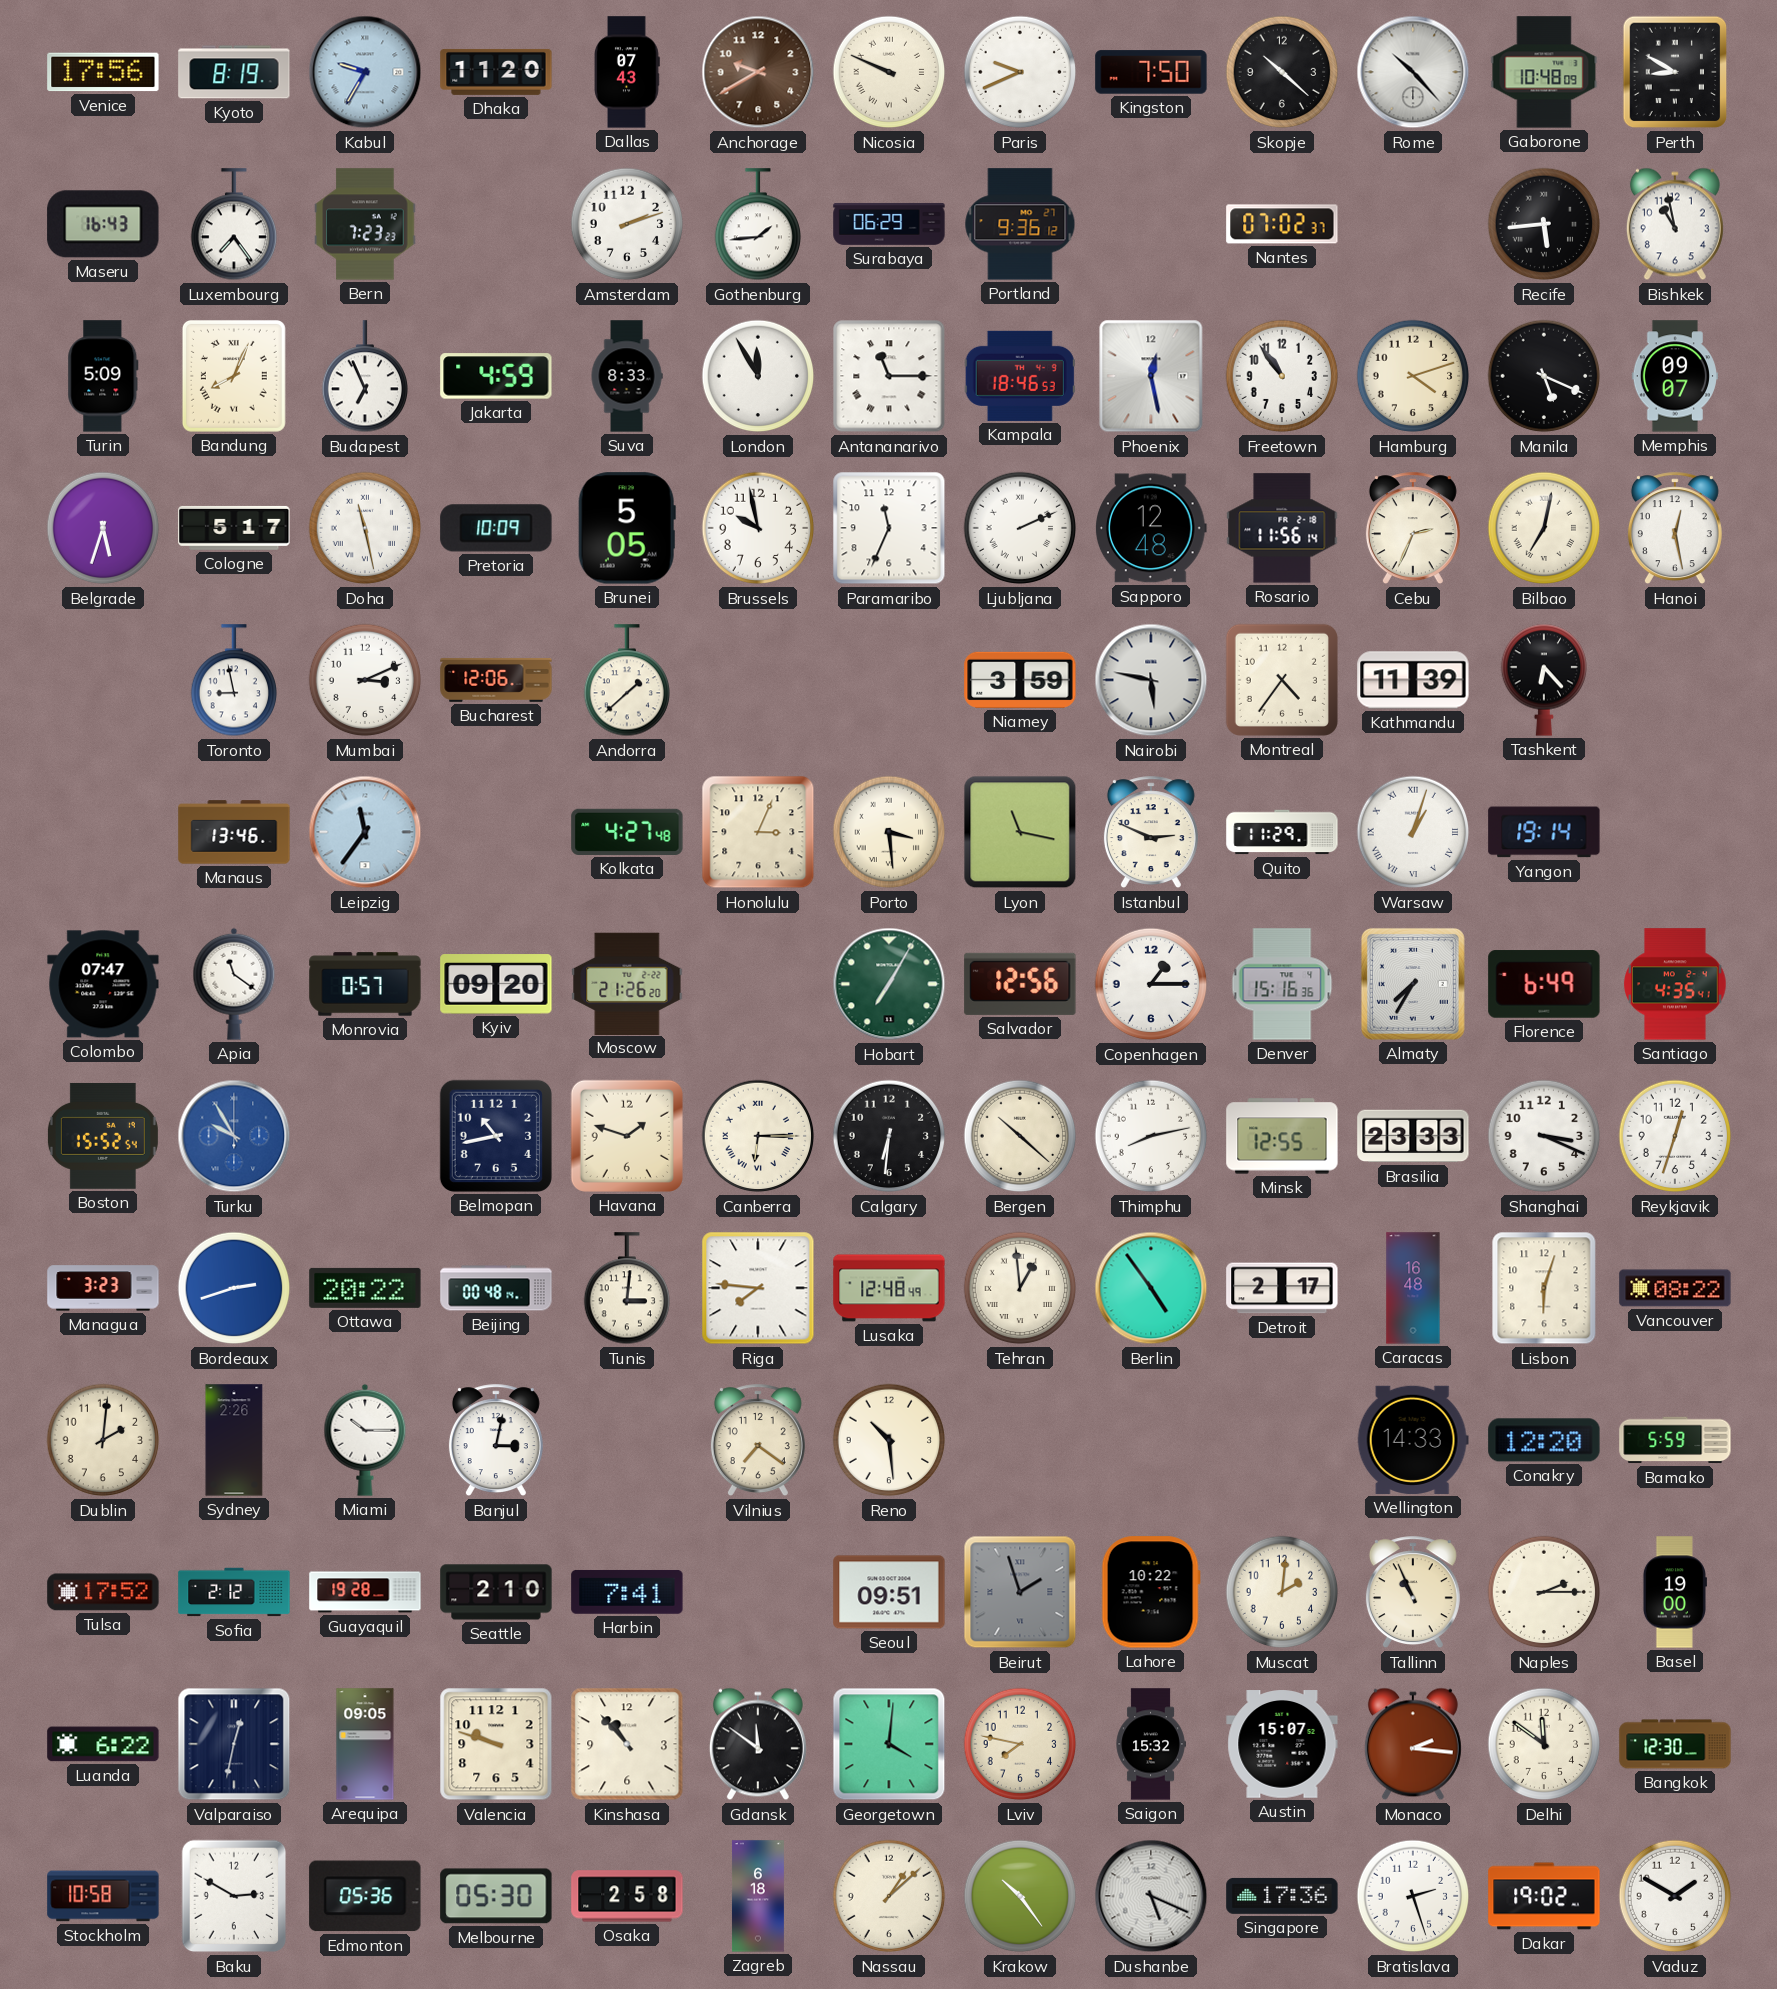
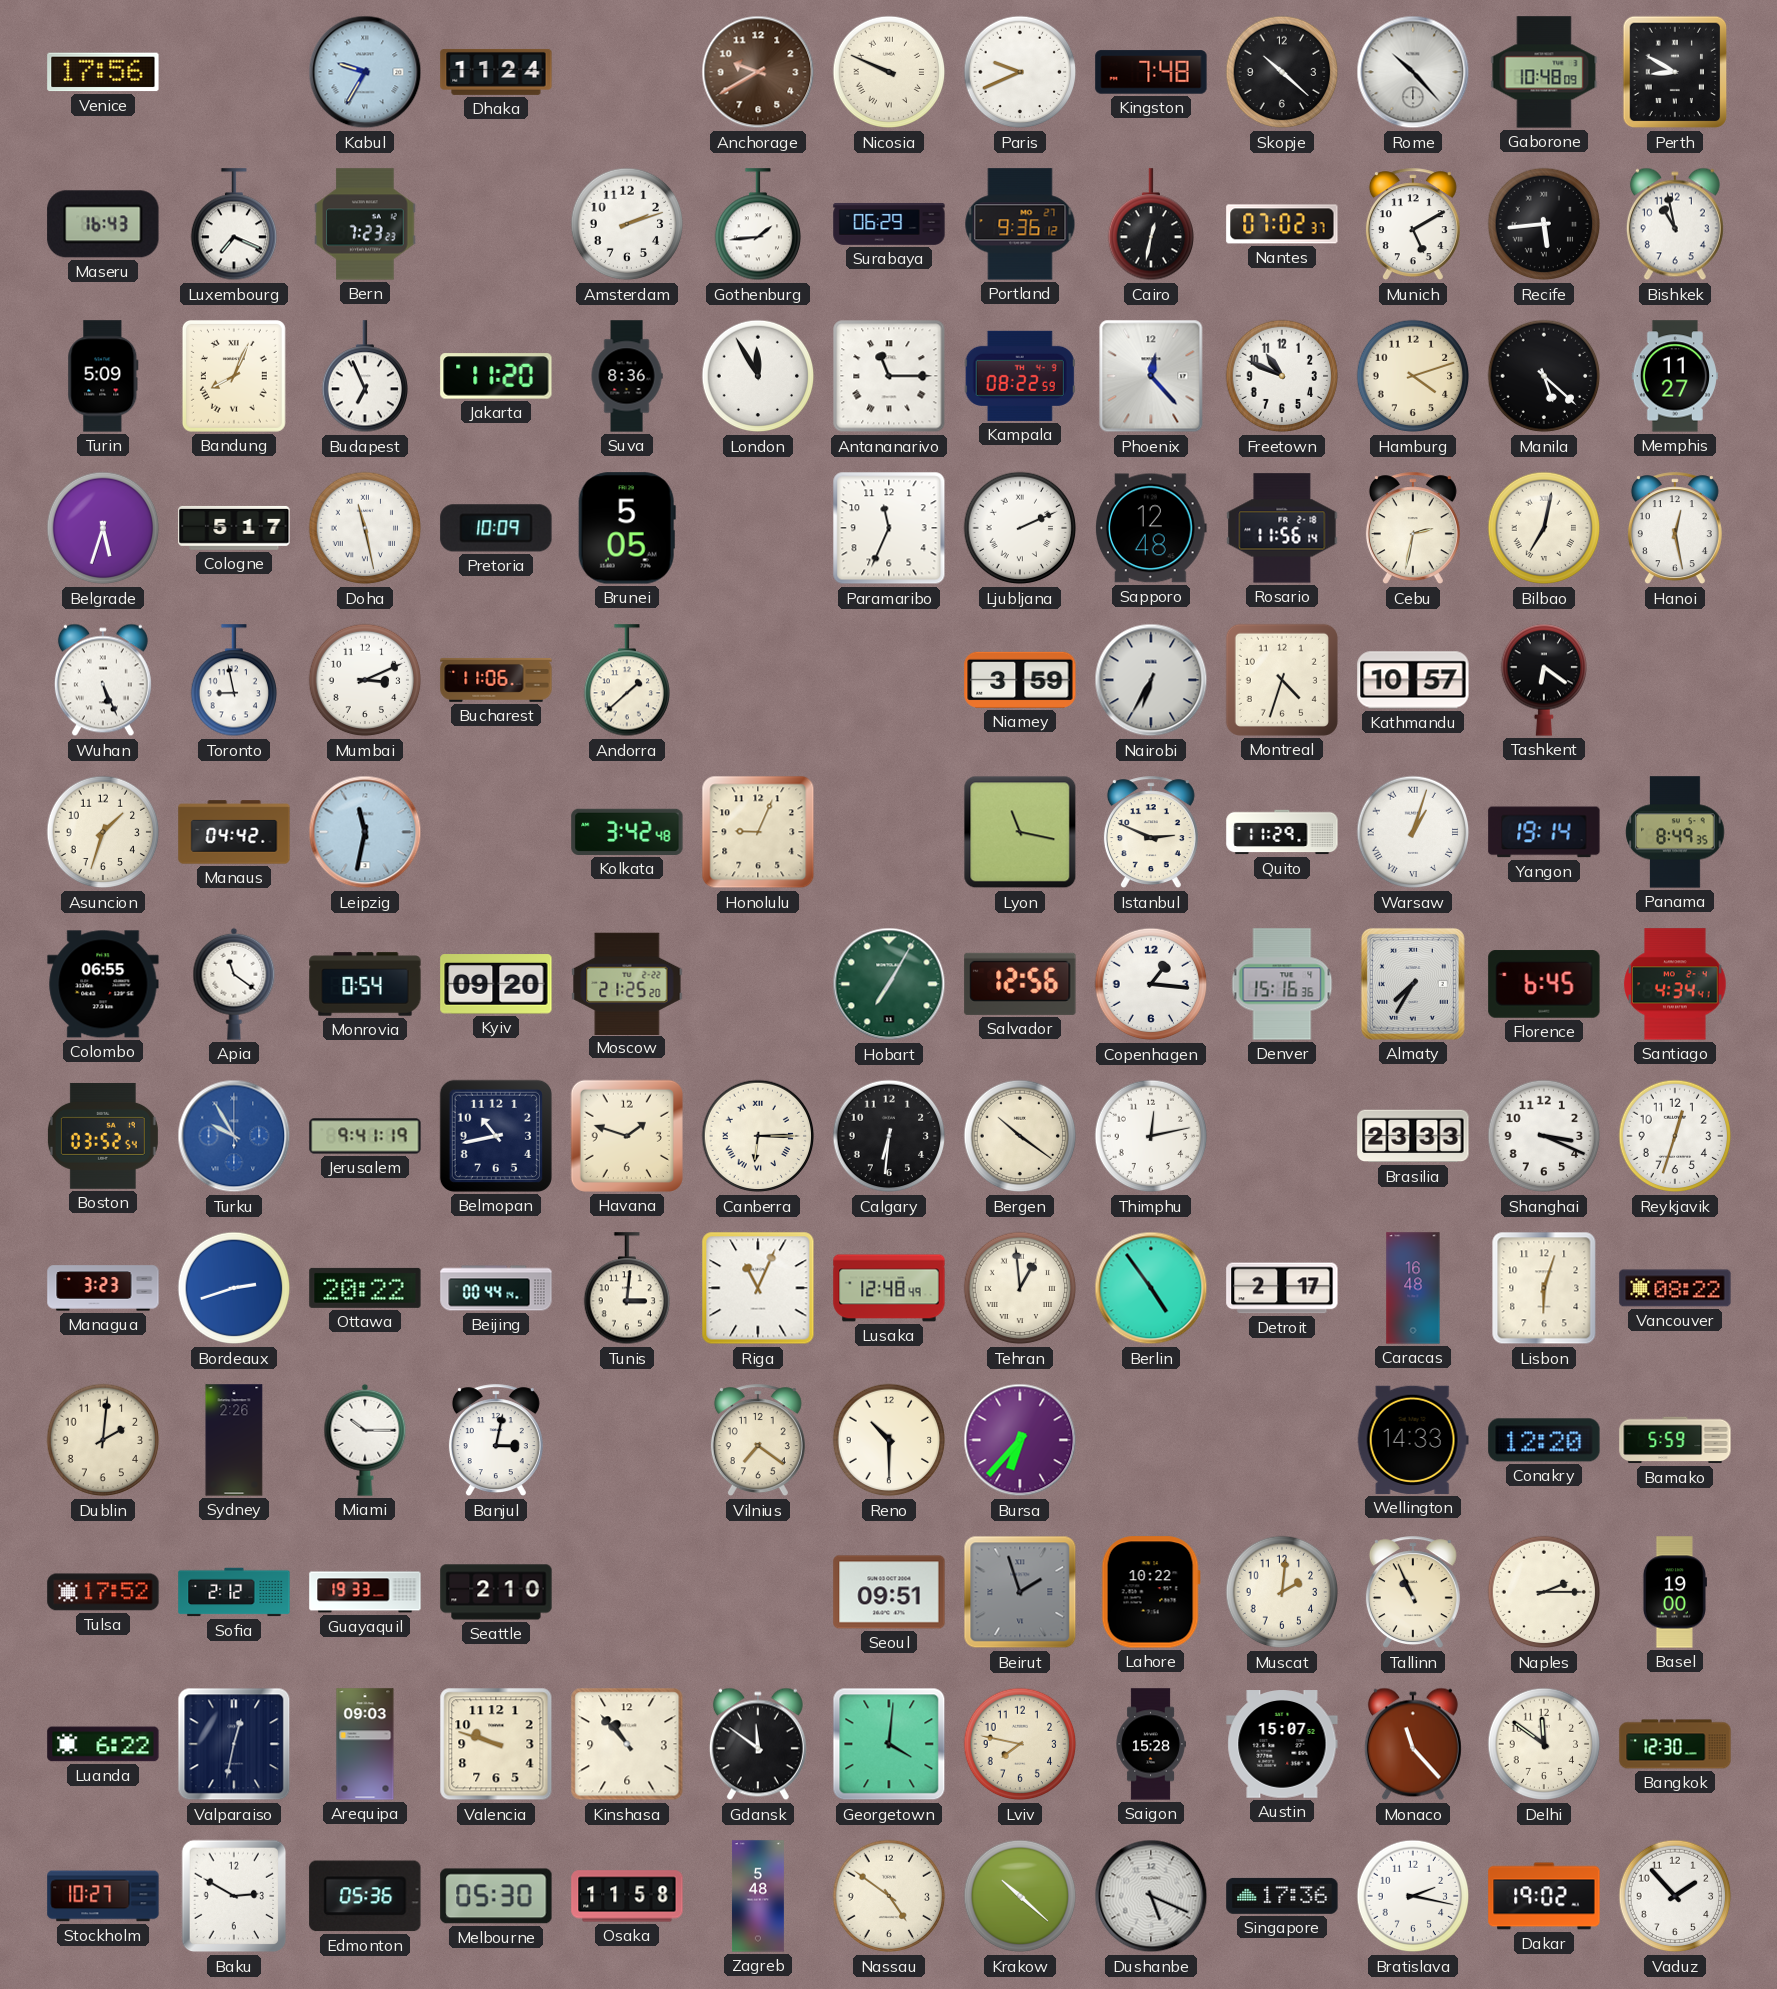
Kyoto: 8:19 -> none
Dhaka: 11:20 -> 11:24
Dallas: 07:43 -> none
Kingston: 7:50 -> 7:48
Luxembourg: 7:24 -> 7:19
Cairo: none -> 12:32
Munich: none -> 5:10
Jakarta: 4:59 -> 11:20
Suva: 8:33 -> 8:36
Kampala: 18:46 -> 08:22
Phoenix: 12:28 -> 12:23
Freetown: 10:54 -> 10:49
Manila: 5:19 -> 5:22
Memphis: 09:07 -> 11:27
Brussels: 9:58 -> none
Cebu: 2:34 -> 2:32
Wuhan: none -> 5:26
Bucharest: 12:06 -> 11:06
Nairobi: 5:47 -> 6:35
Montreal: 4:36 -> 4:33
Kathmandu: 11:39 -> 10:57
Tashkent: 6:23 -> 6:21
Asuncion: none -> 1:33
Manaus: 13:46 -> 04:42
Leipzig: 11:36 -> 11:32
Kolkata: 4:27 -> 3:42
Honolulu: 3:04 -> 9:04
Porto: 3:29 -> none
Panama: none -> 8:49
Colombo: 07:47 -> 06:55
Monrovia: 0:57 -> 0:54
Moscow: 21:26 -> 21:25
Copenhagen: 1:15 -> 1:16
Florence: 6:49 -> 6:45
Santiago: 4:35 -> 4:34
Boston: 15:52 -> 03:52
Jerusalem: none -> 9:41
Bergen: 10:22 -> 10:21
Thimphu: 8:13 -> 12:13
Minsk: 12:55 -> none
Beijing: 00:48 -> 00:44
Riga: 7:46 -> 11:04
Reno: 10:29 -> 10:30
Bursa: none -> 6:37
Guayaquil: 19:28 -> 19:33
Harbin: 7:41 -> none
Arequipa: 09:05 -> 09:03
Saigon: 15:32 -> 15:28
Monaco: 2:16 -> 11:23
Stockholm: 10:58 -> 10:27
Osaka: 2:58 -> 11:58
Zagreb: 6:18 -> 5:48
Nassau: 1:08 -> 4:51
Krakow: 10:24 -> 10:22
Bratislava: 2:27 -> 2:17
Vaduz: 1:50 -> 1:53
